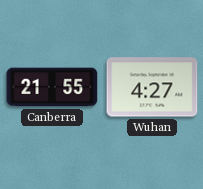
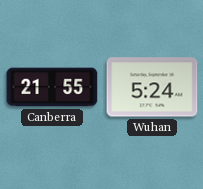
Wuhan: 4:27 -> 5:24
